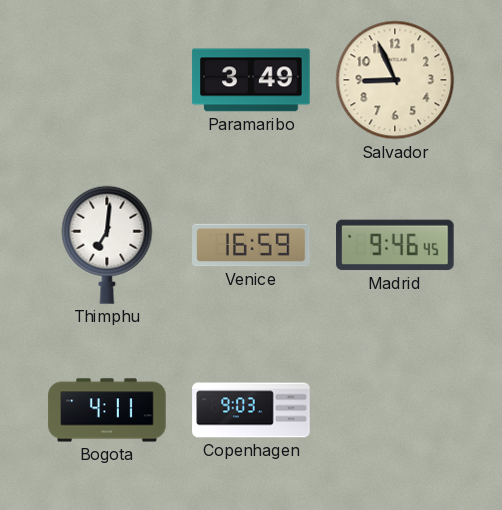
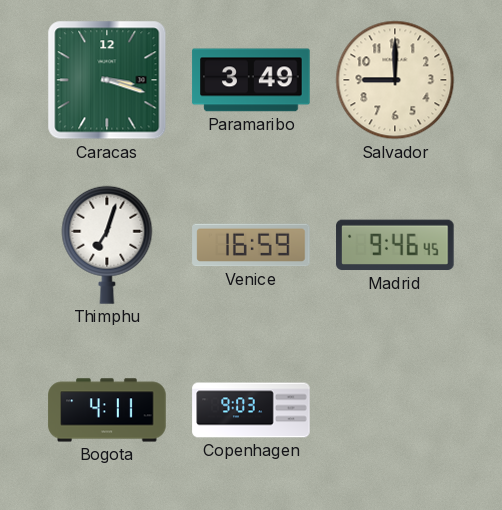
Caracas: none -> 3:18
Salvador: 8:56 -> 9:00
Thimphu: 7:01 -> 7:03
